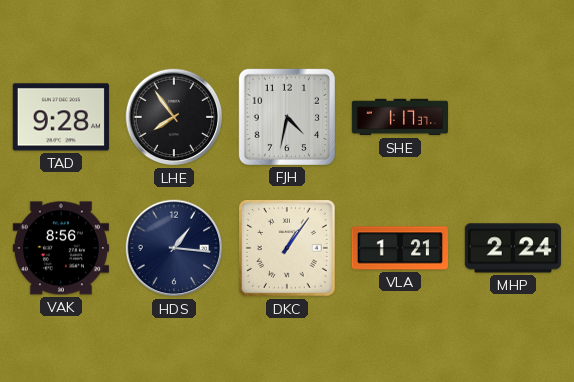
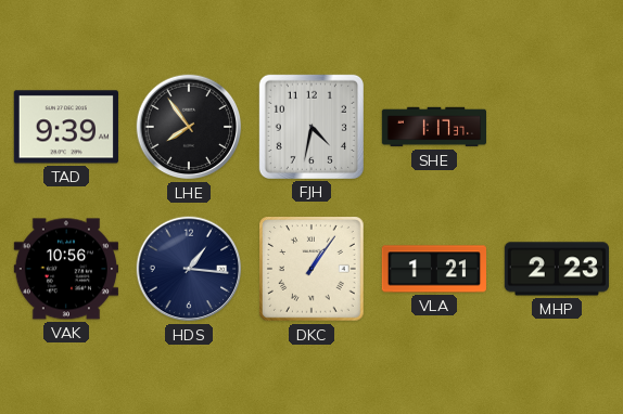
TAD: 9:28 -> 9:39
VAK: 8:56 -> 10:56
MHP: 2:24 -> 2:23
